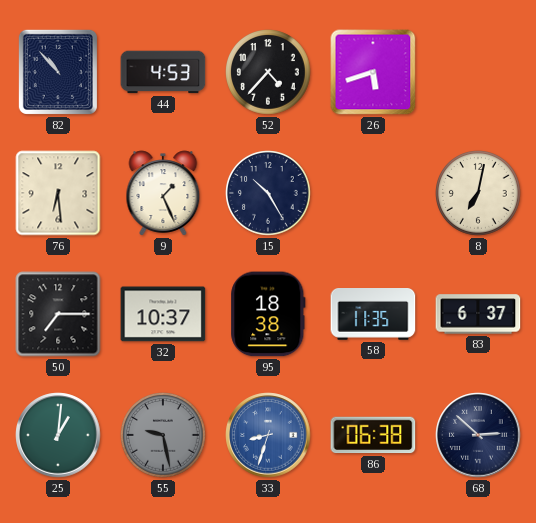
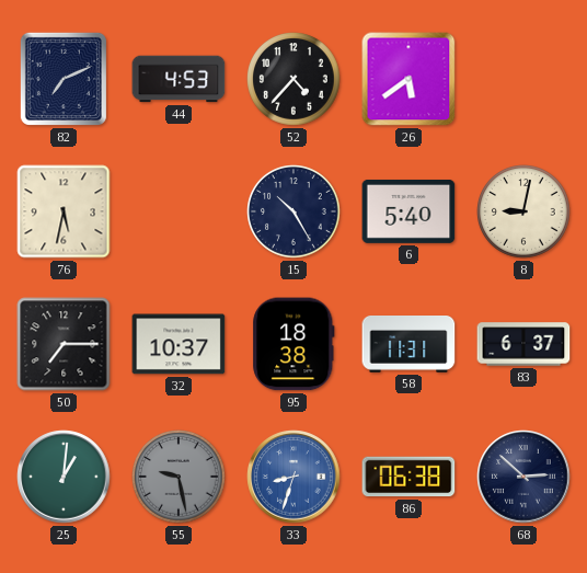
82: 10:53 -> 7:11
26: 5:42 -> 5:39
76: 6:29 -> 5:32
9: 1:26 -> none
6: none -> 5:40
8: 7:02 -> 9:02
58: 11:35 -> 11:31
